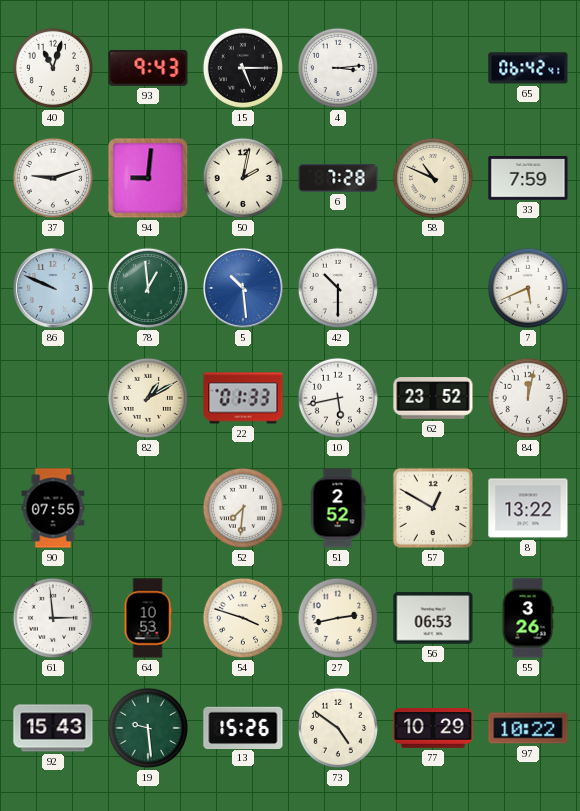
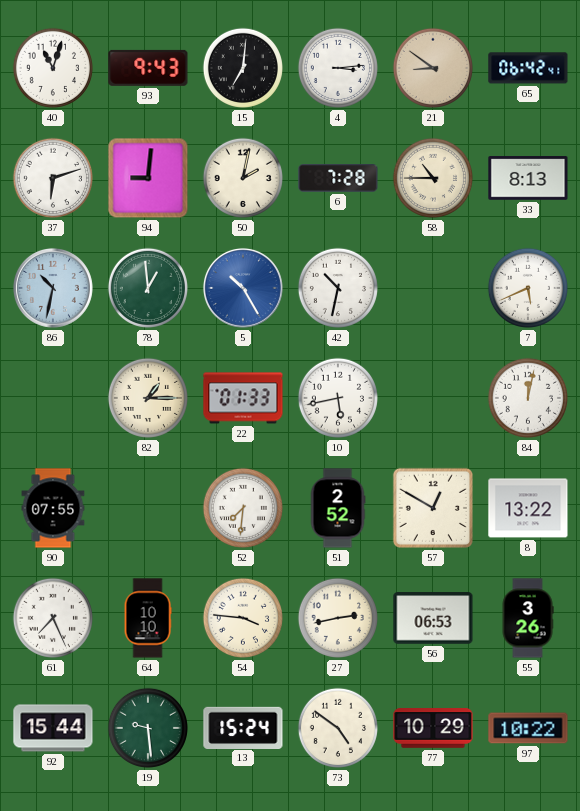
15: 5:15 -> 7:01
21: none -> 8:51
37: 9:12 -> 6:12
58: 10:49 -> 10:45
33: 7:59 -> 8:13
86: 9:49 -> 10:32
5: 10:29 -> 10:25
42: 10:30 -> 10:32
82: 1:10 -> 1:15
62: 23:52 -> none
61: 2:59 -> 7:26
64: 10:53 -> 10:10
54: 3:48 -> 3:46
92: 15:43 -> 15:44
13: 15:26 -> 15:24
